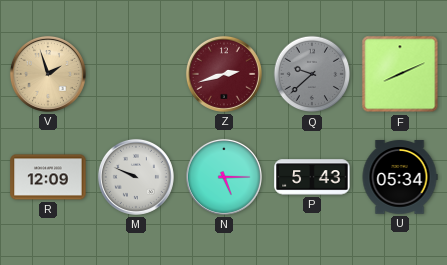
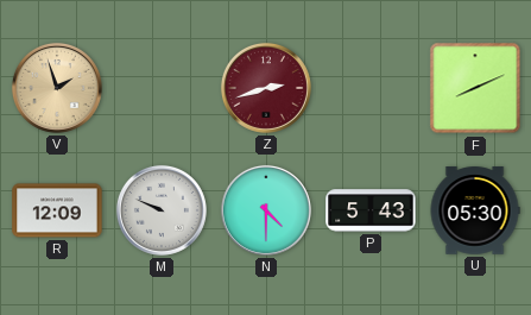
Q: 9:38 -> none
N: 5:15 -> 4:30
U: 05:34 -> 05:30
